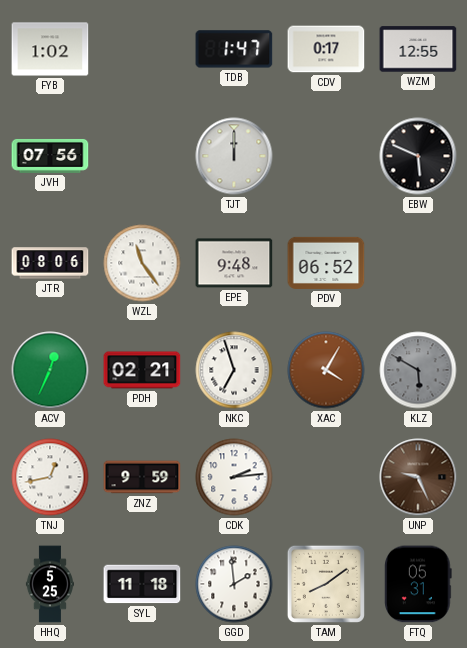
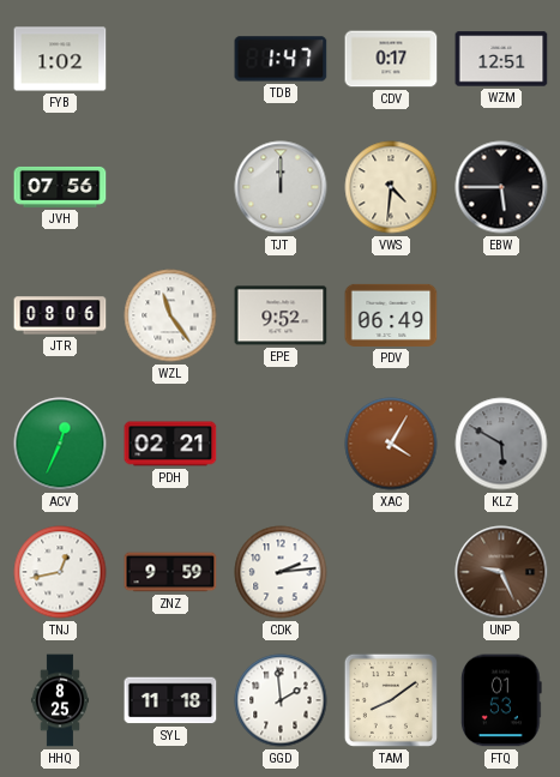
WZM: 12:55 -> 12:51
VWS: none -> 4:31
EBW: 5:49 -> 5:45
EPE: 9:48 -> 9:52
PDV: 06:52 -> 06:49
NKC: 6:57 -> none
HHQ: 5:25 -> 8:25
FTQ: 05:31 -> 01:53
